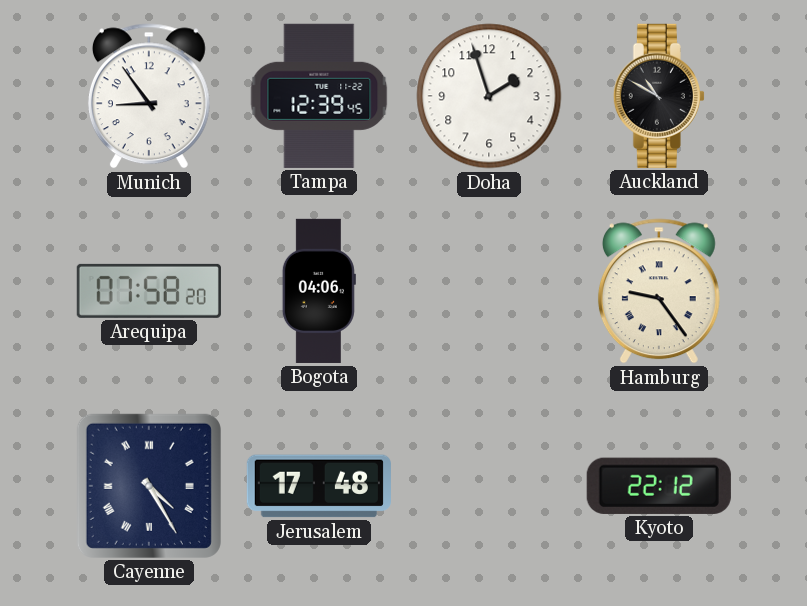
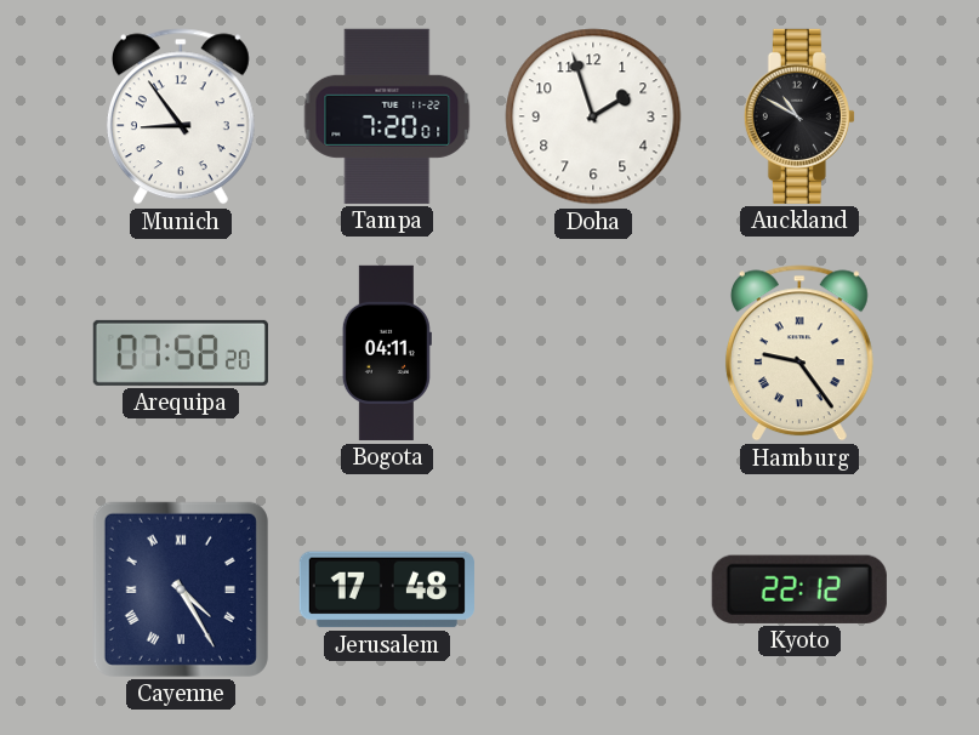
Tampa: 12:39 -> 7:20
Bogota: 04:06 -> 04:11
